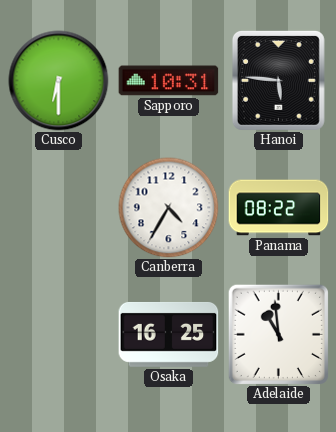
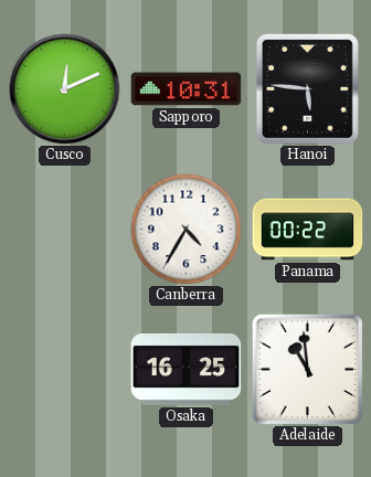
Cusco: 6:30 -> 12:11
Panama: 08:22 -> 00:22
